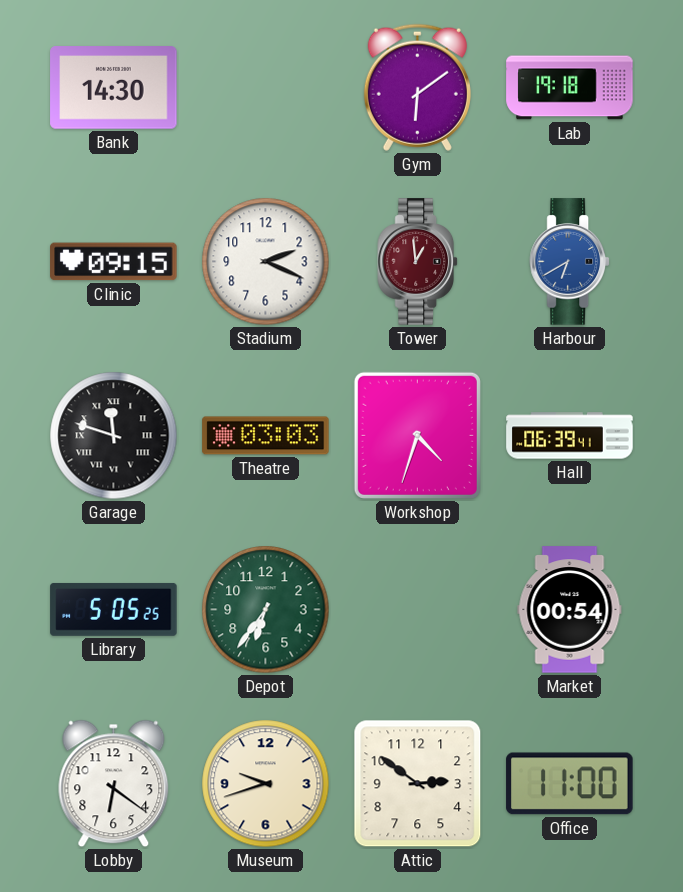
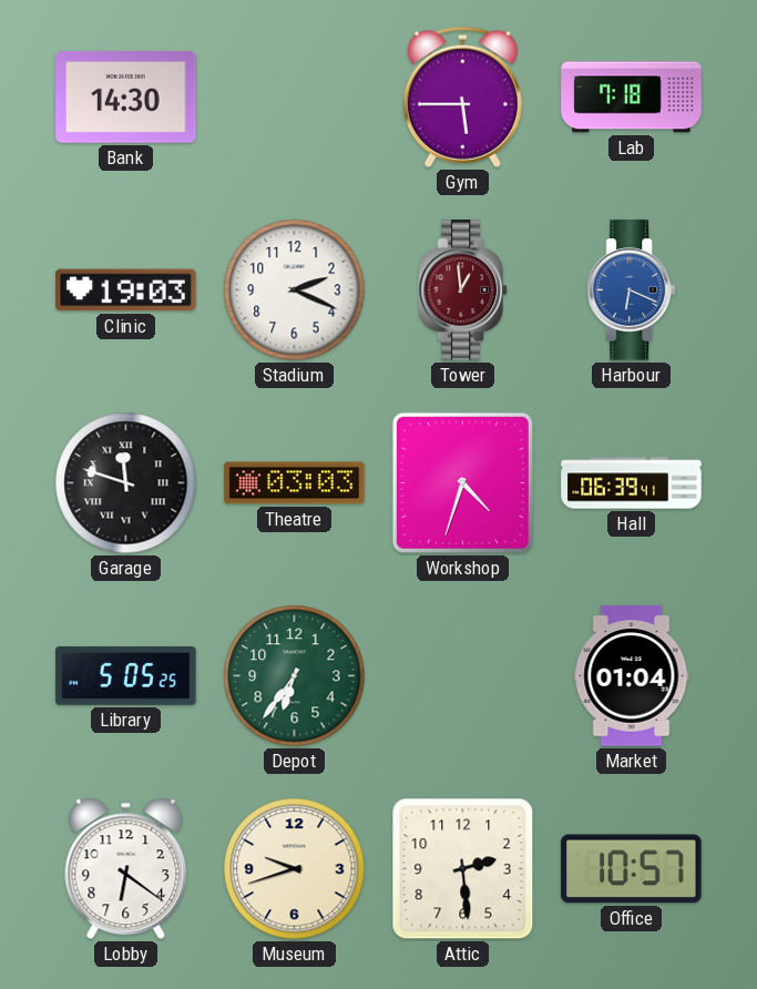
Gym: 6:09 -> 5:45
Lab: 19:18 -> 7:18
Clinic: 09:15 -> 19:03
Harbour: 6:40 -> 6:19
Market: 00:54 -> 01:04
Attic: 2:51 -> 2:29
Office: 11:00 -> 10:57
